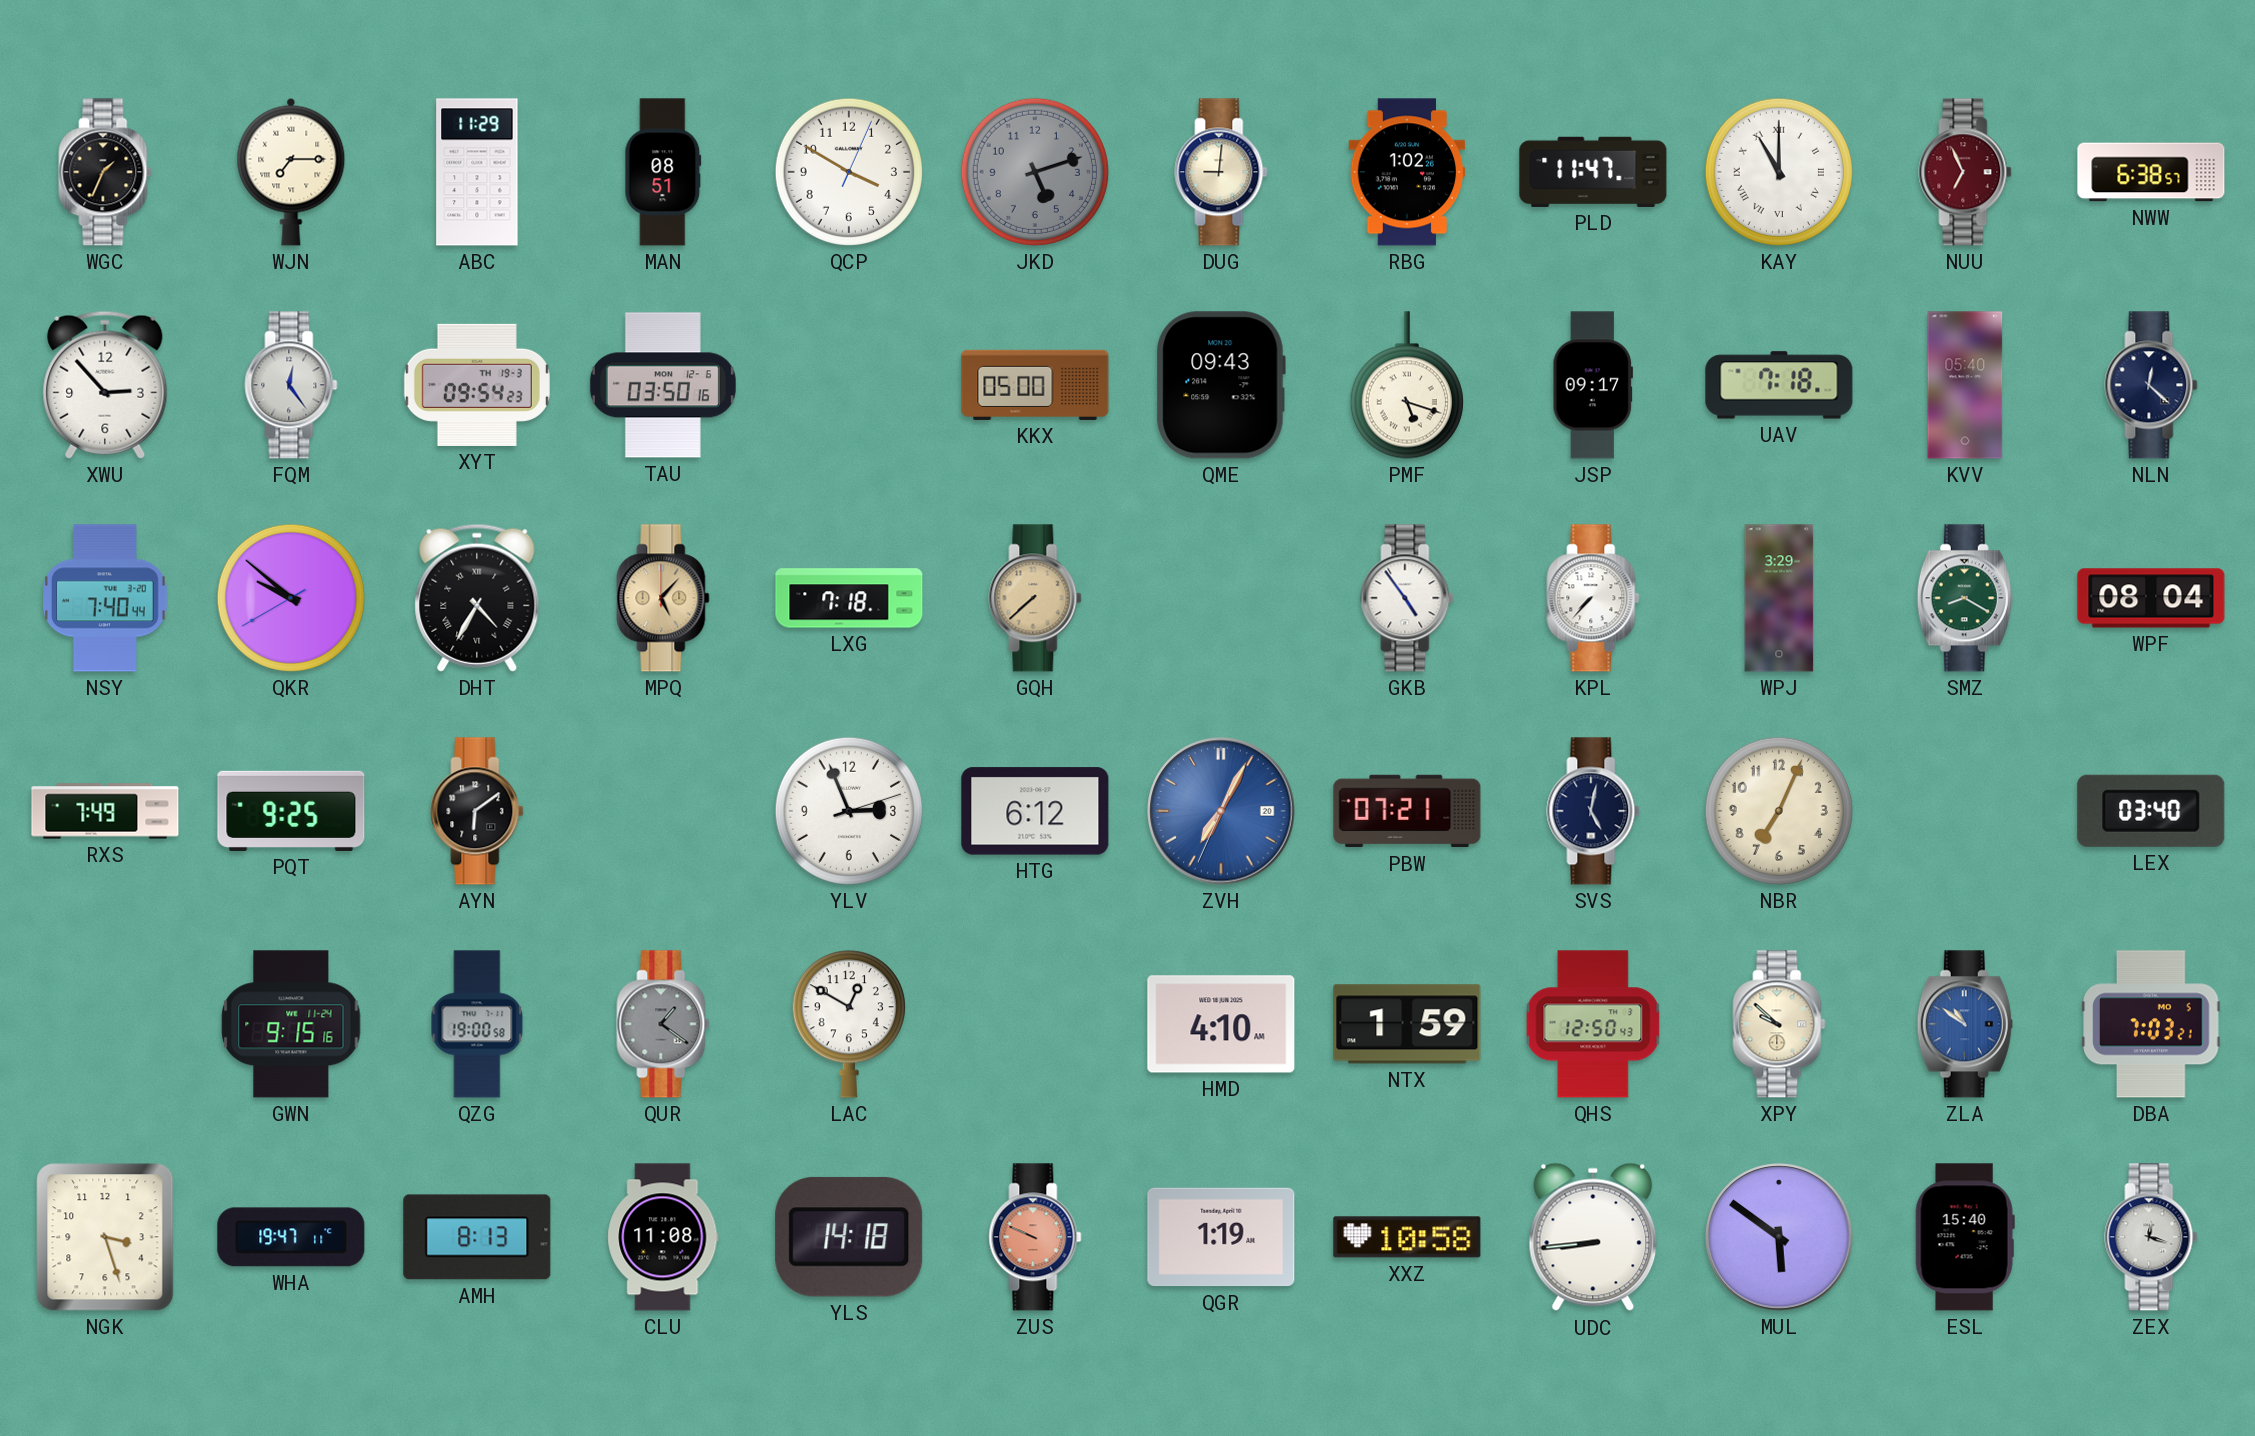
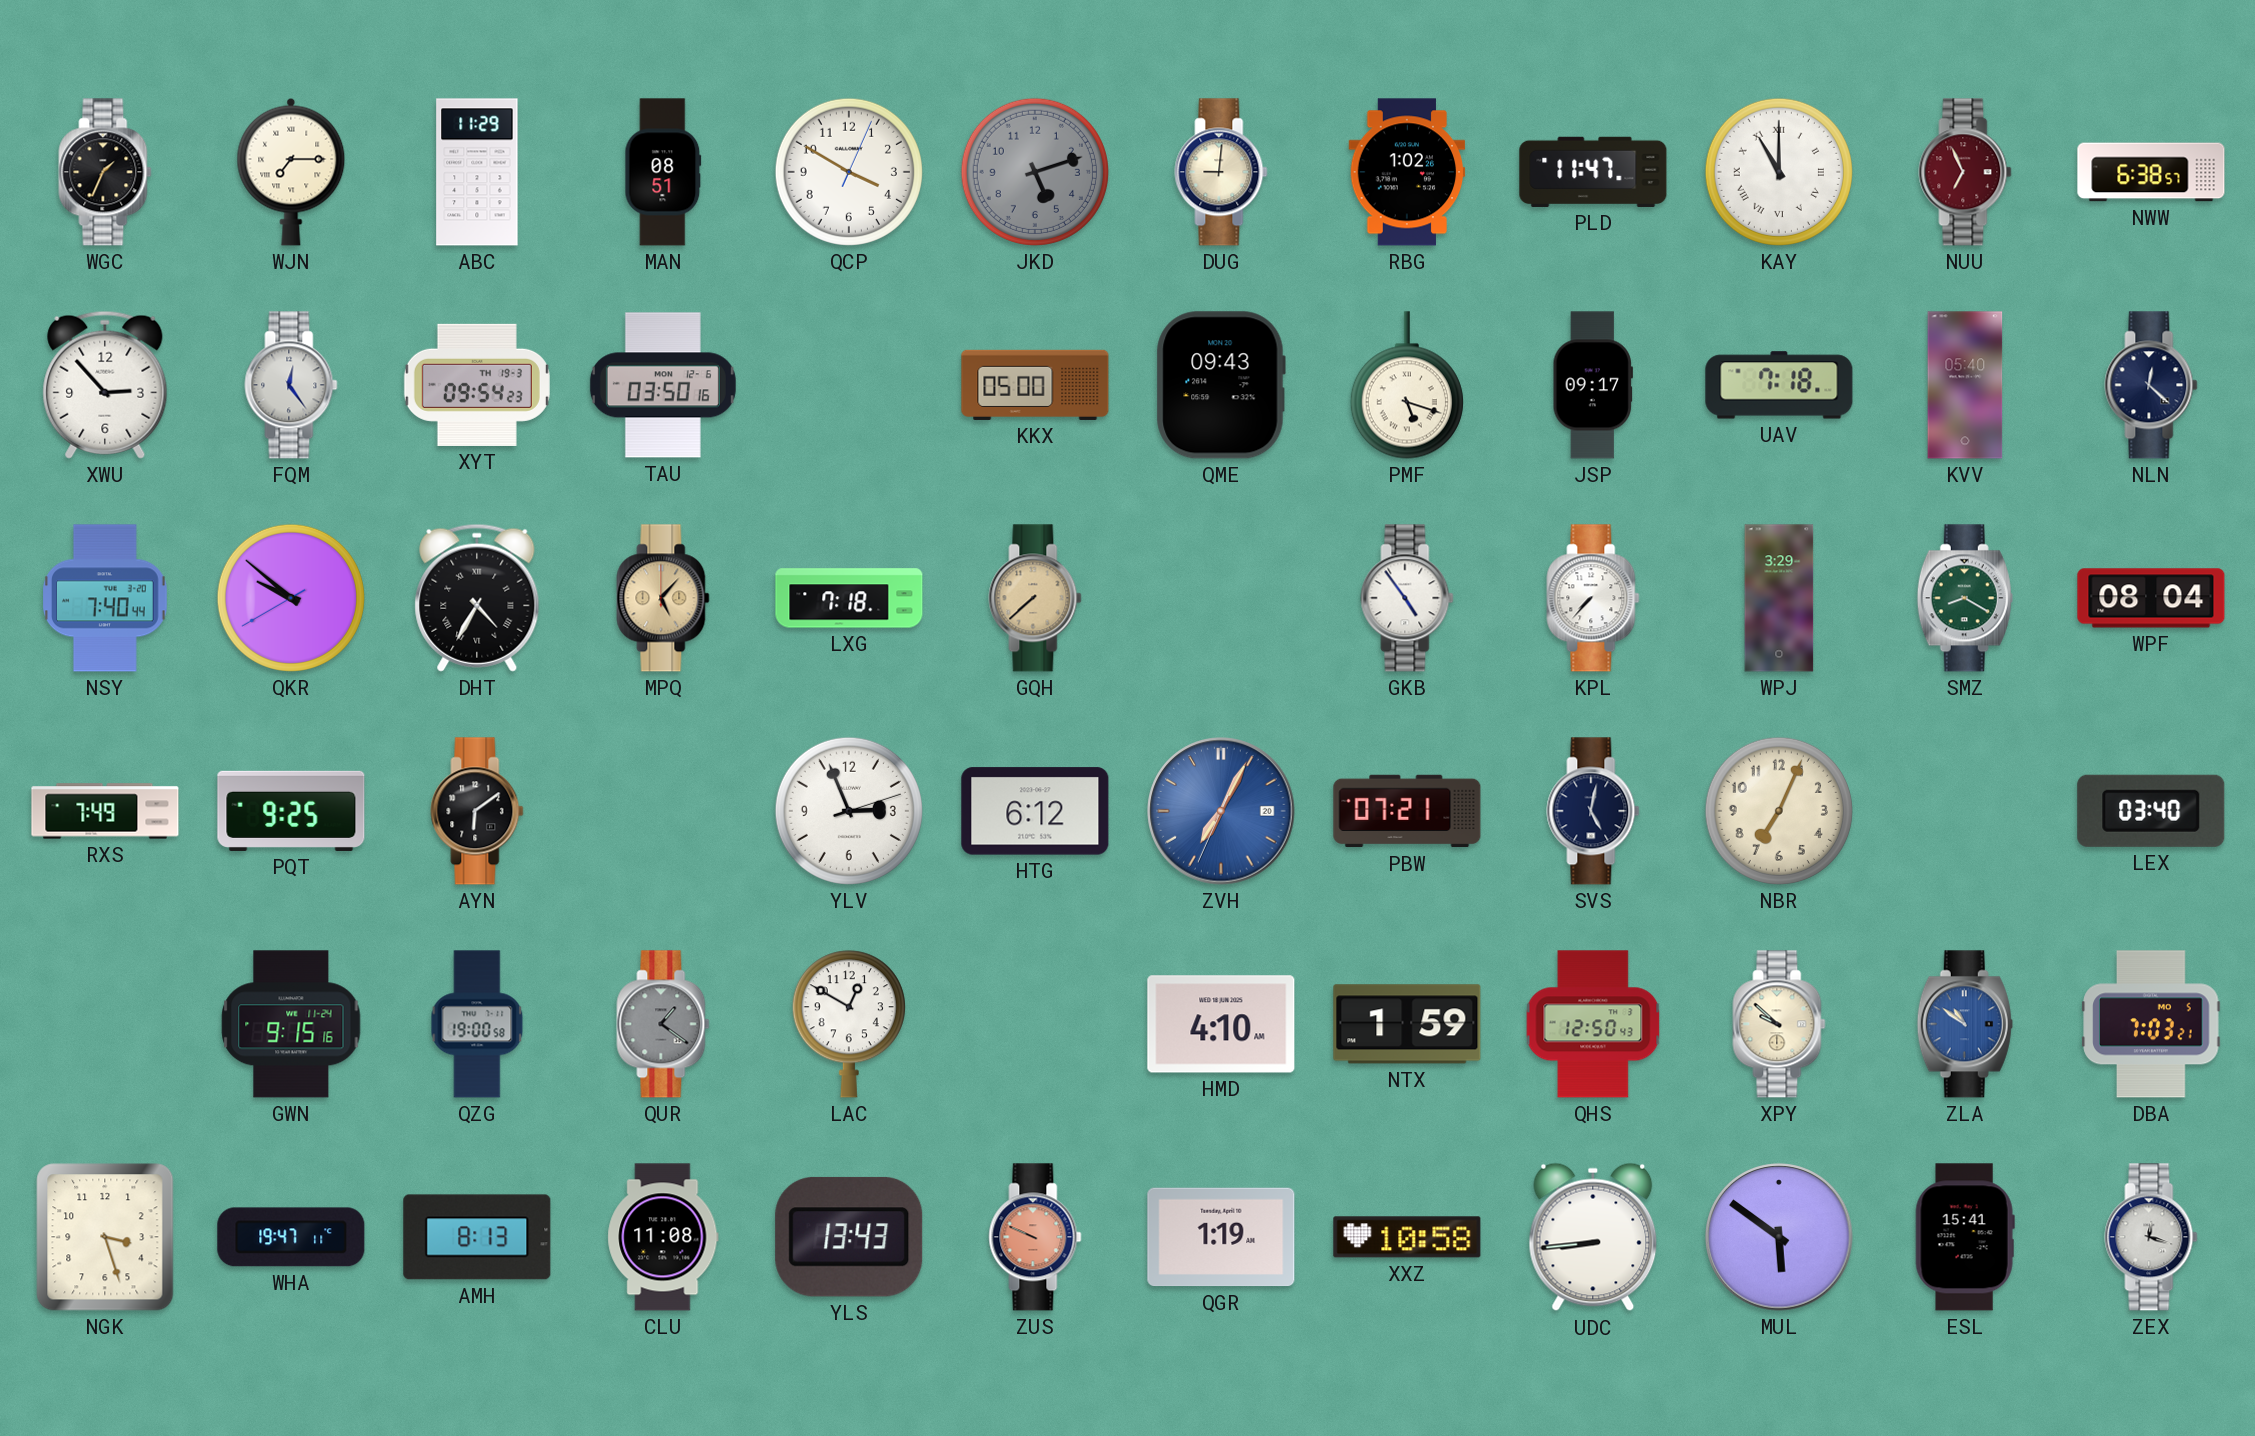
YLS: 14:18 -> 13:43
ESL: 15:40 -> 15:41
